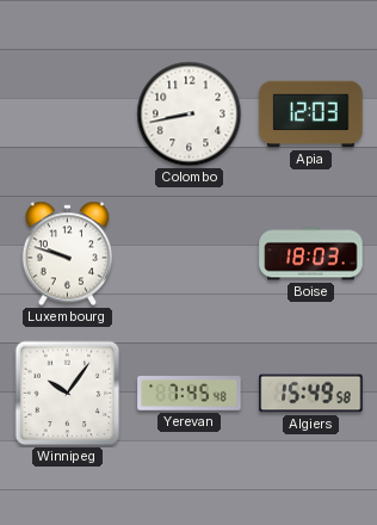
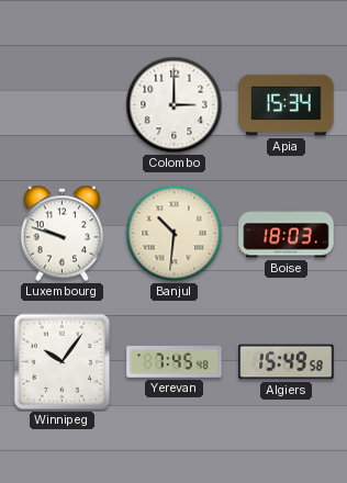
Colombo: 8:43 -> 3:00
Apia: 12:03 -> 15:34
Banjul: none -> 10:31
